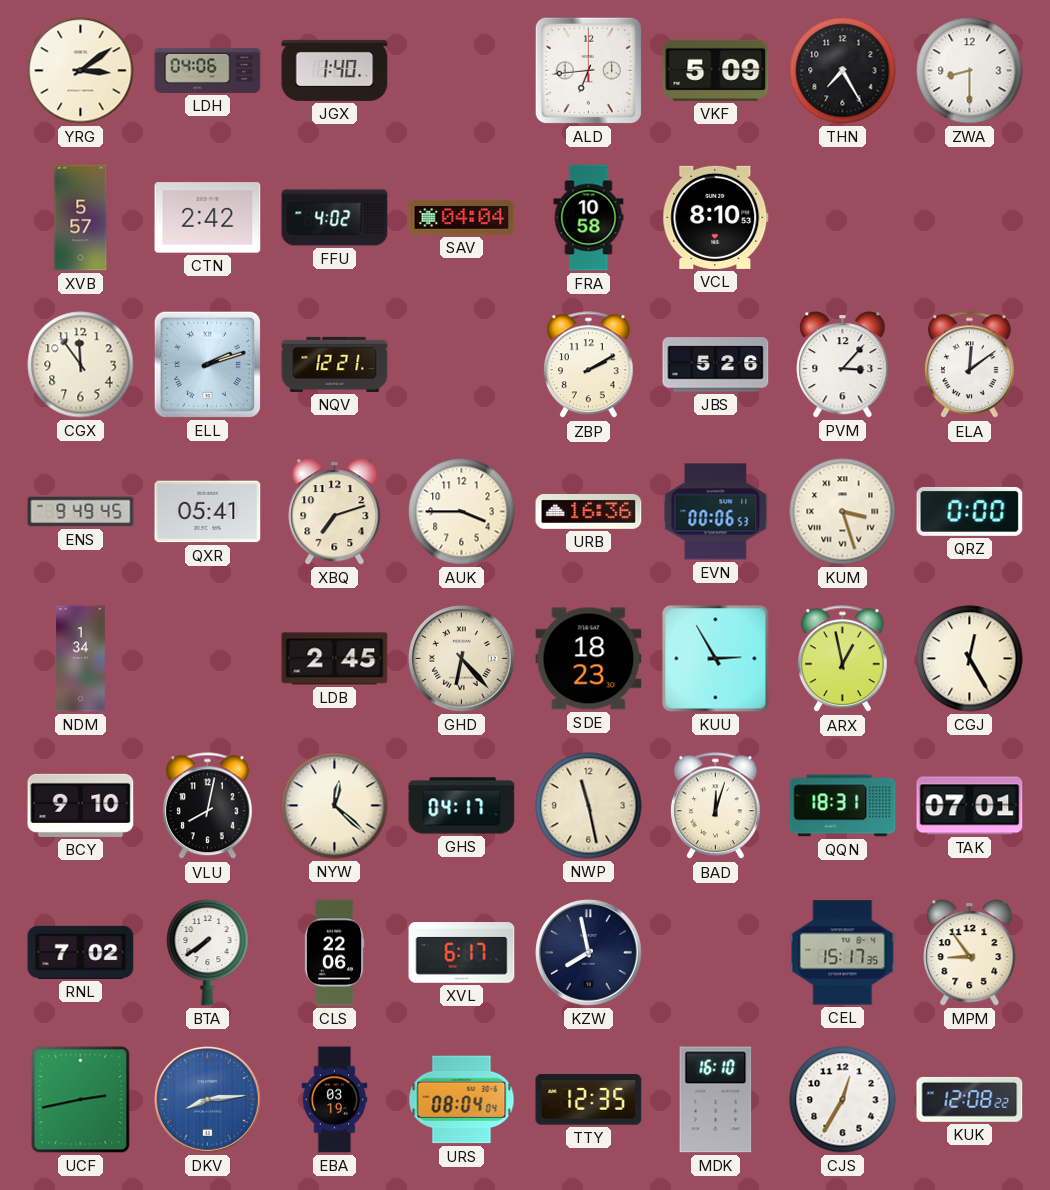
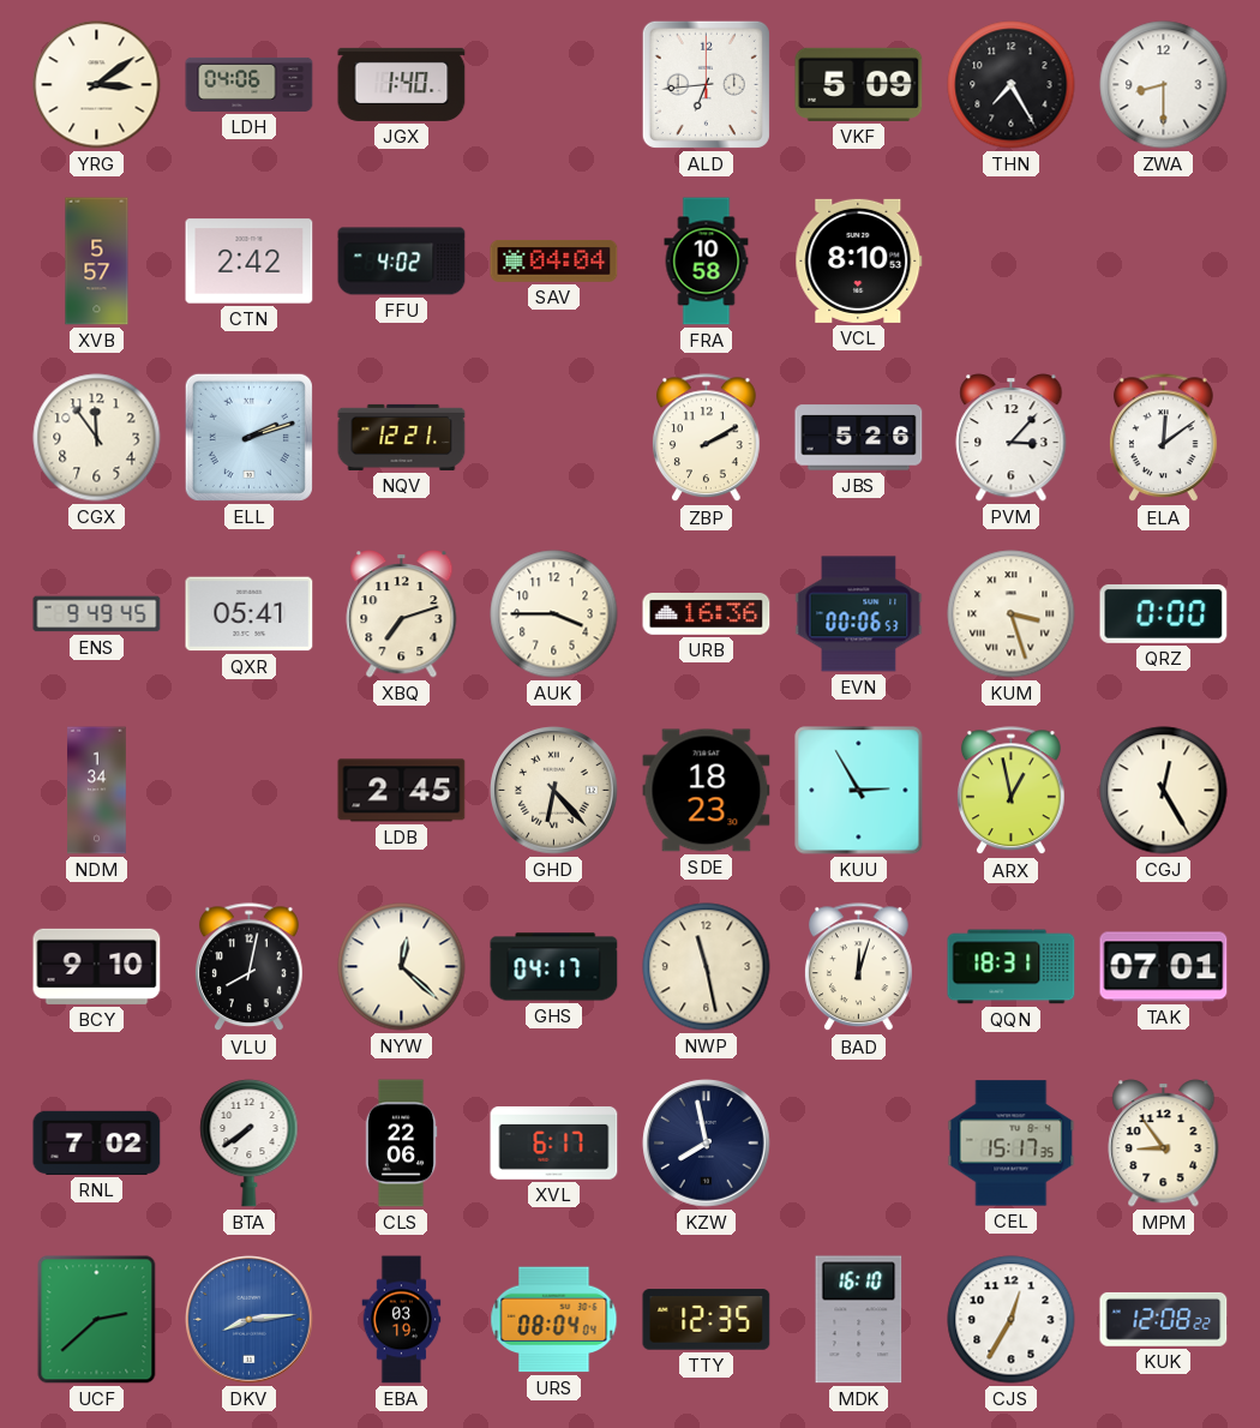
UCF: 2:43 -> 2:38
